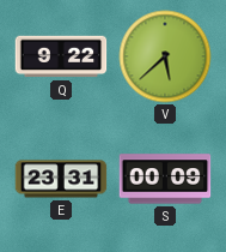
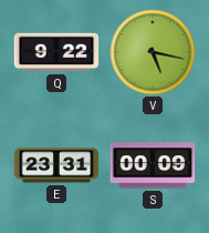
V: 5:38 -> 5:17
